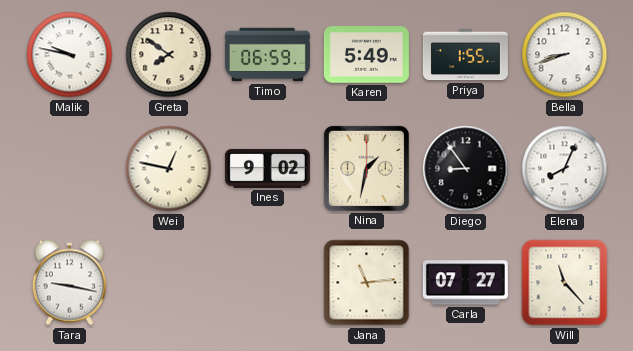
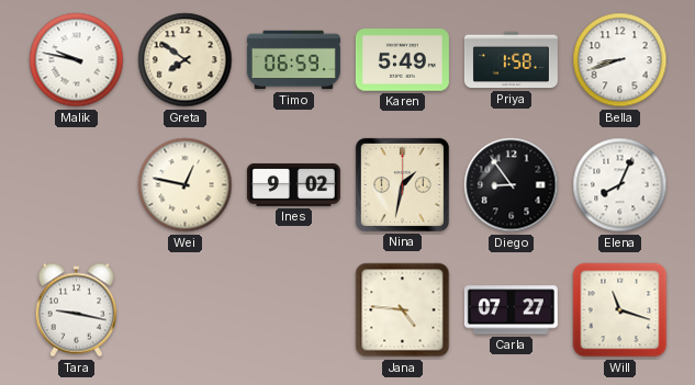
Priya: 1:55 -> 1:58
Jana: 11:14 -> 4:46
Will: 11:23 -> 11:18
